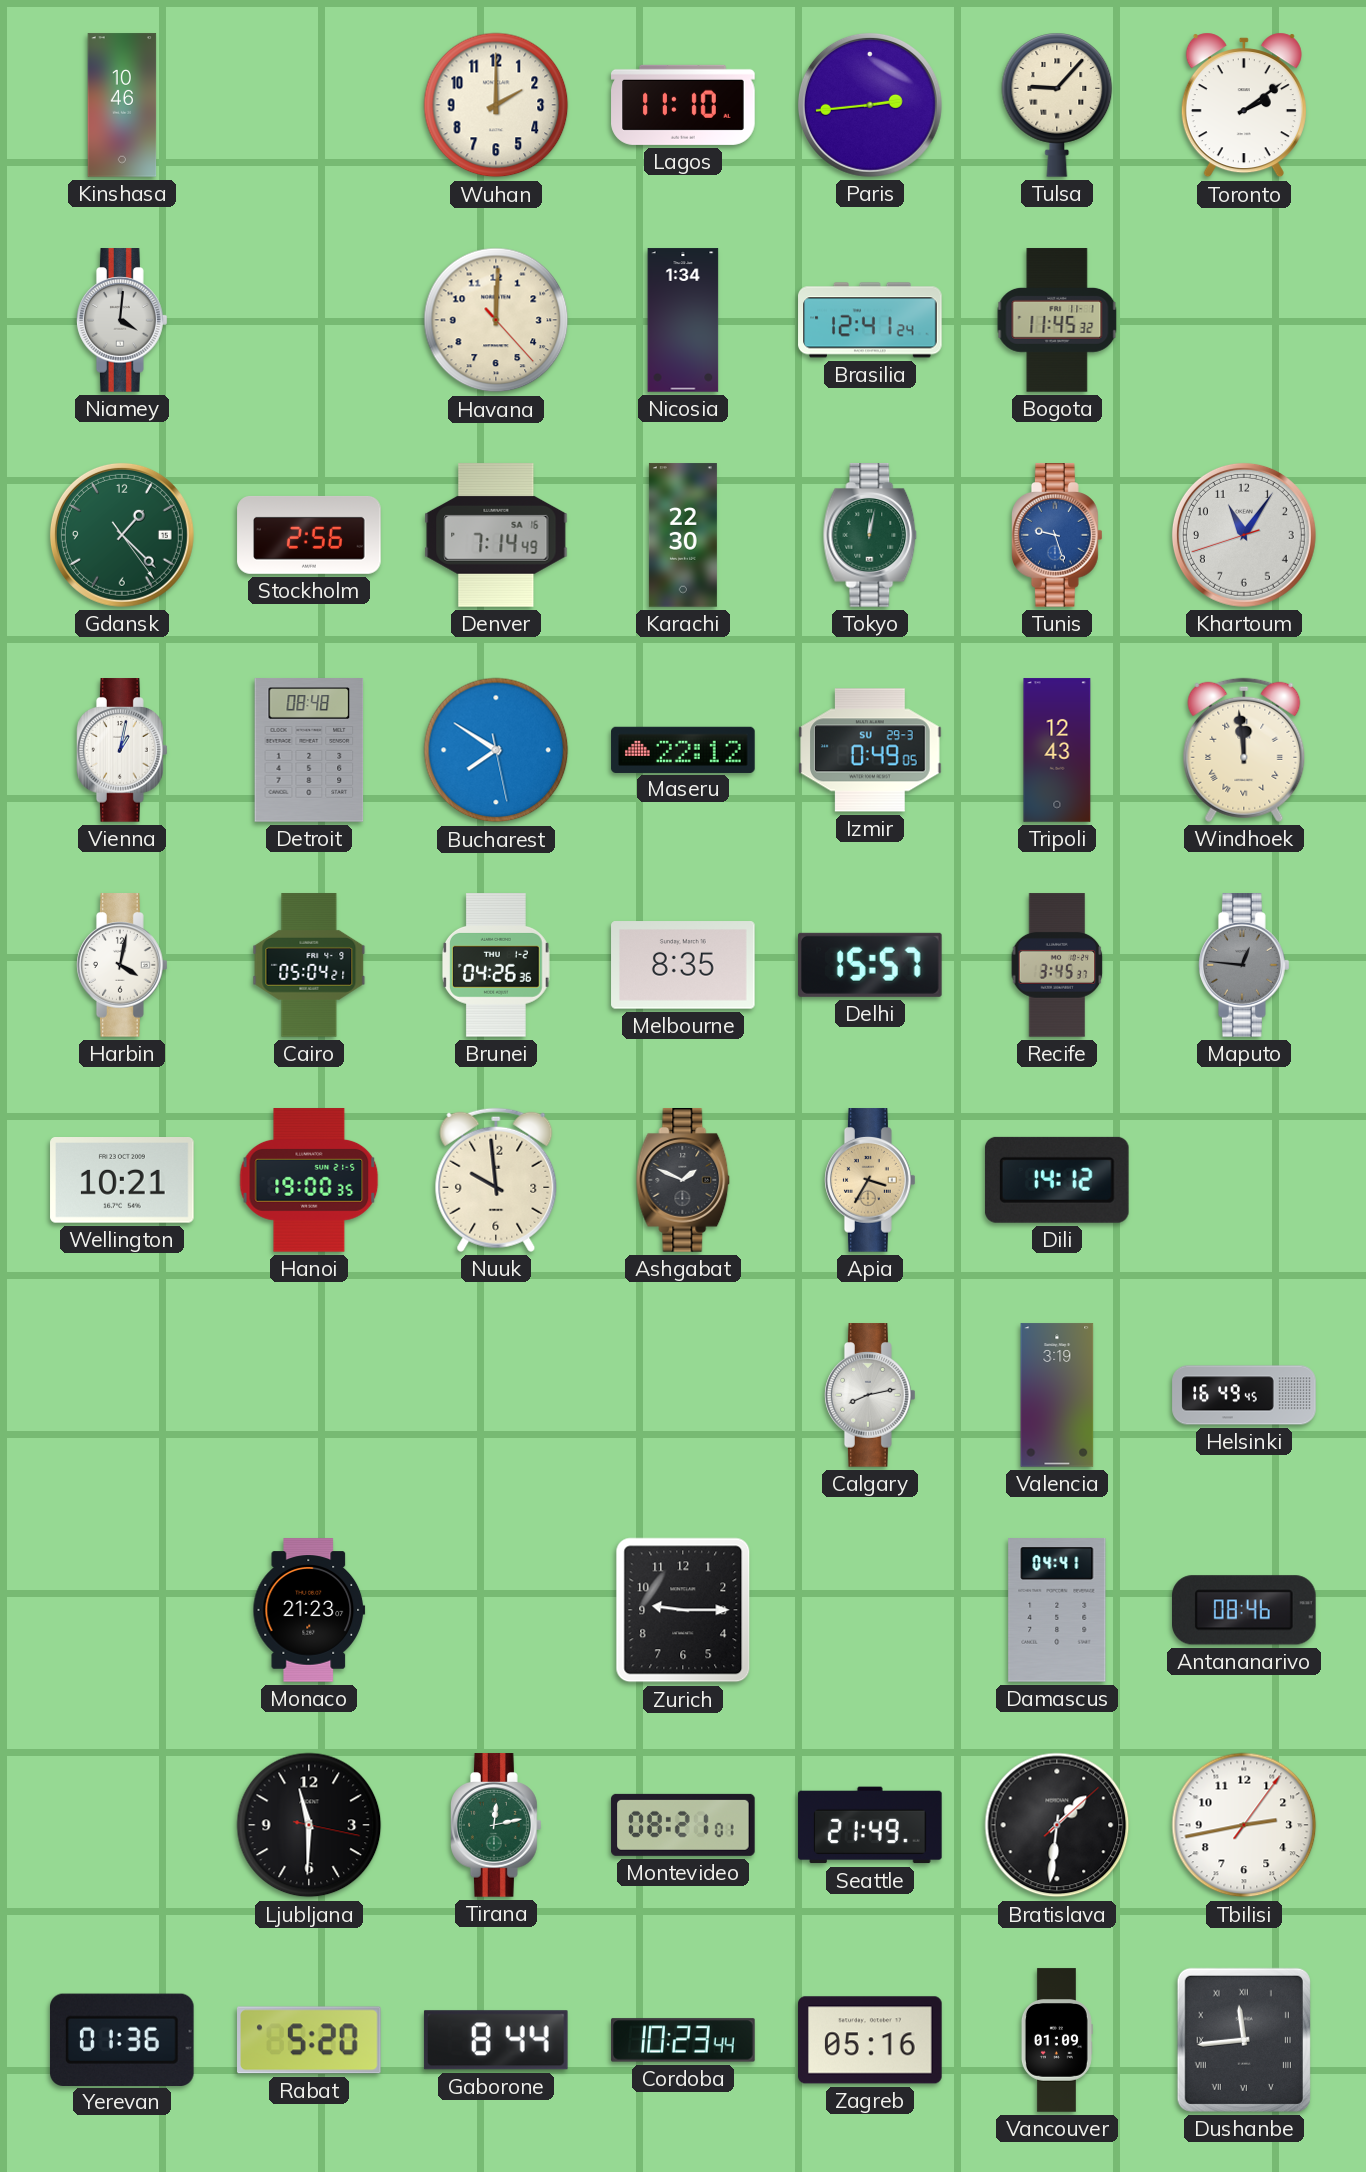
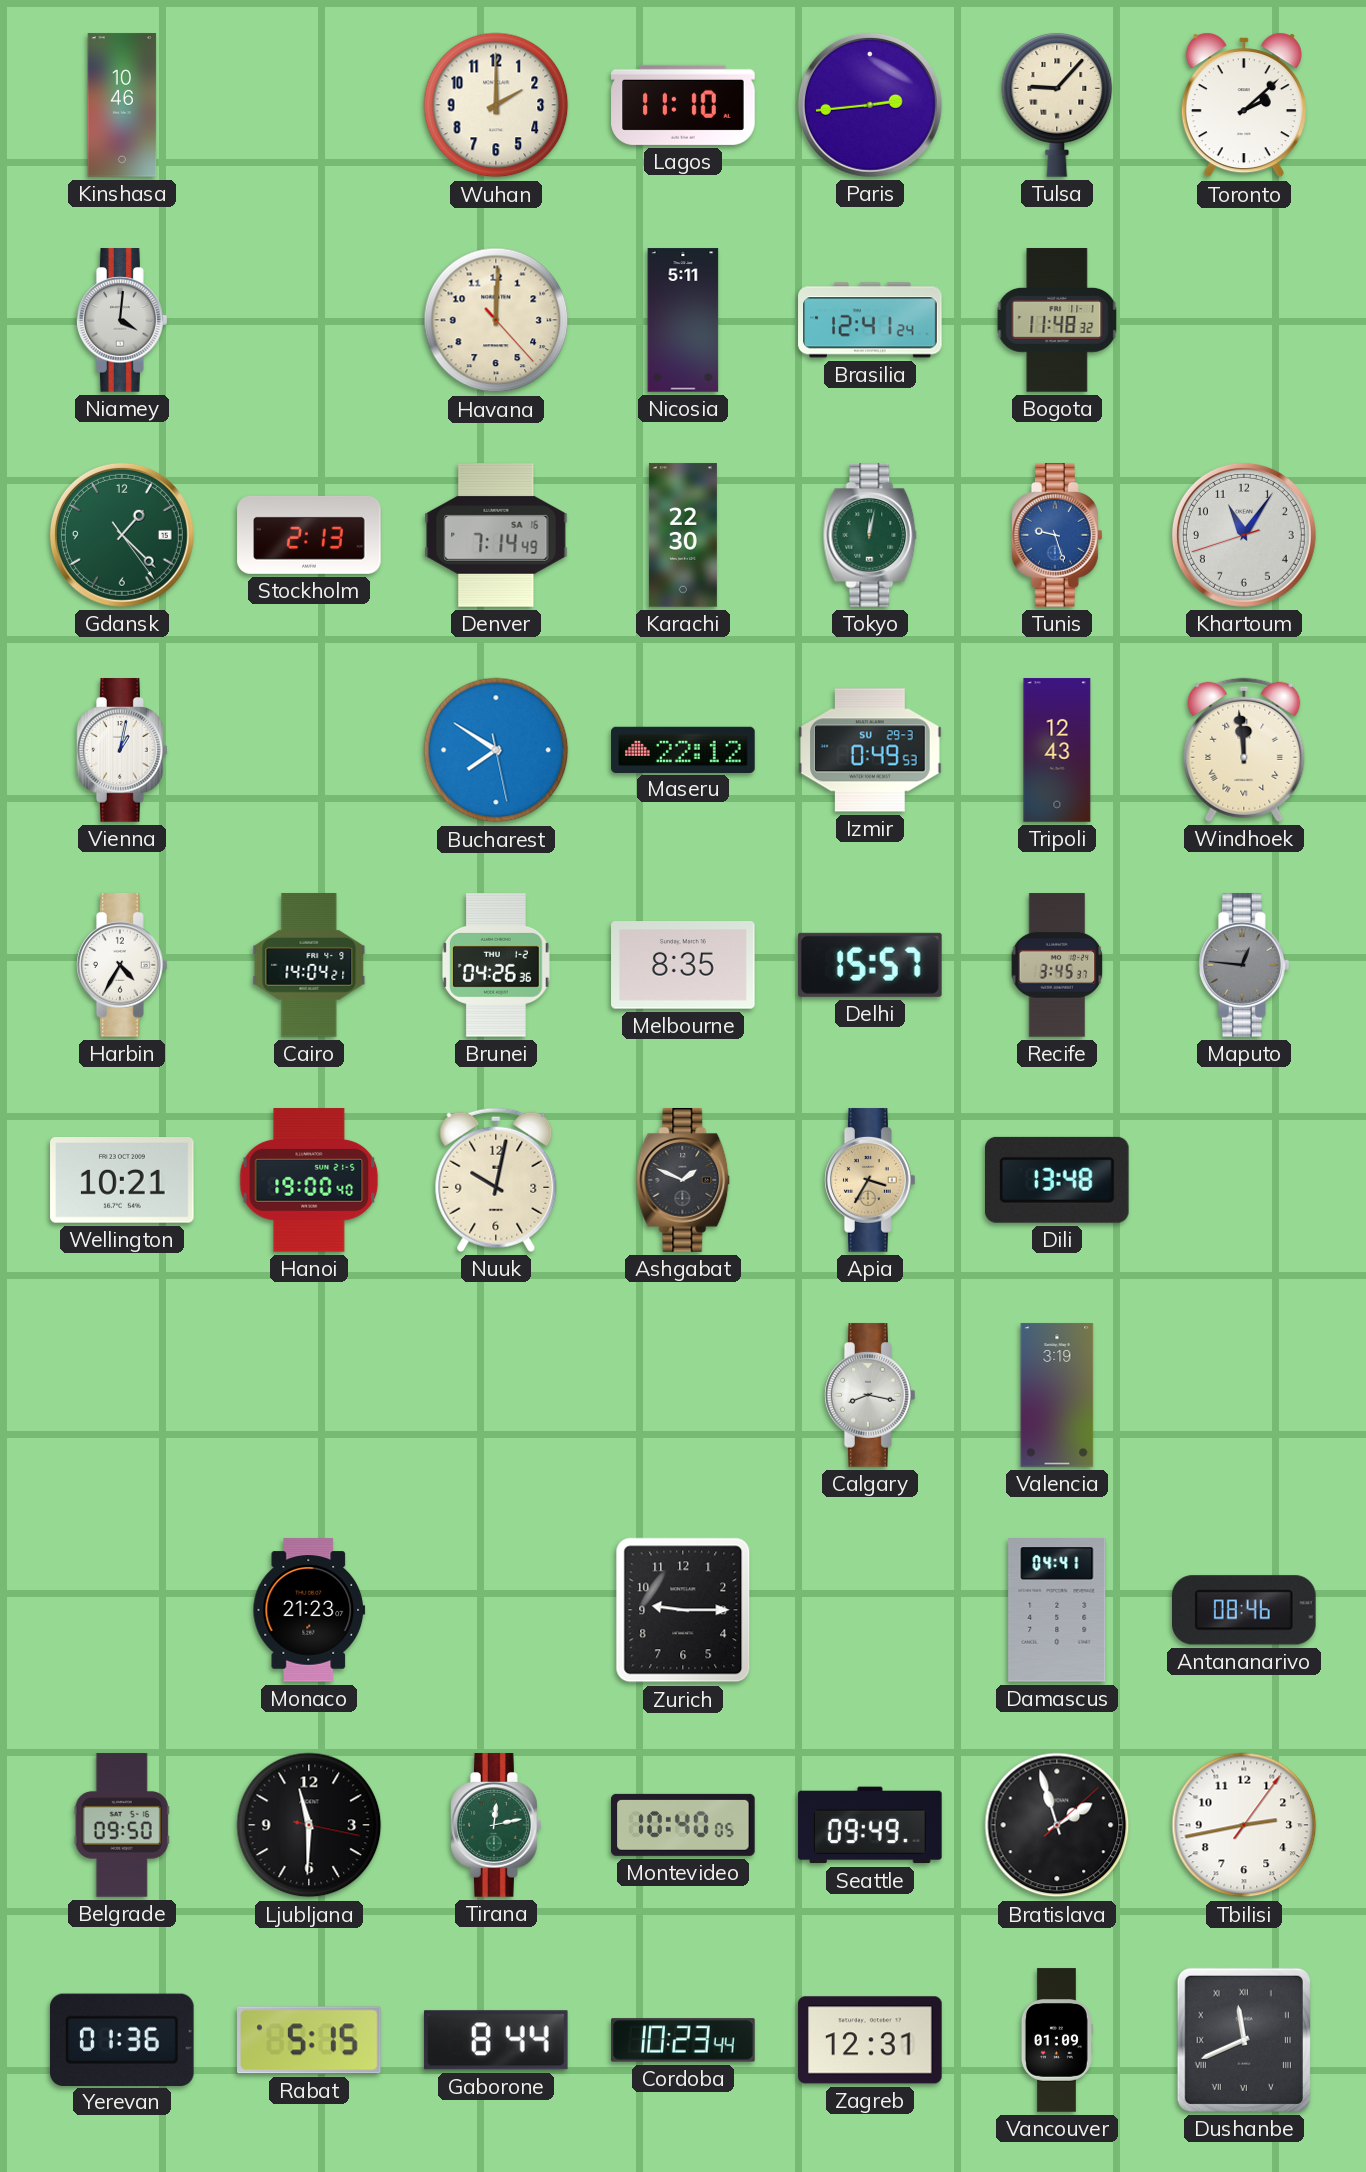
Toronto: 2:09 -> 2:08
Nicosia: 1:34 -> 5:11
Bogota: 11:45 -> 11:48
Stockholm: 2:56 -> 2:13
Detroit: 08:48 -> none
Izmir: 0:49:05 -> 0:49:53
Harbin: 4:02 -> 4:35
Cairo: 05:04 -> 14:04
Hanoi: 19:00:35 -> 19:00:40
Nuuk: 9:59 -> 10:02
Dili: 14:12 -> 13:48
Calgary: 8:13 -> 8:17
Helsinki: 16:49 -> none
Belgrade: none -> 09:50
Montevideo: 08:21 -> 10:40
Seattle: 21:49 -> 09:49
Bratislava: 1:31 -> 1:57
Rabat: 5:20 -> 5:15
Zagreb: 05:16 -> 12:31
Dushanbe: 11:44 -> 11:41
